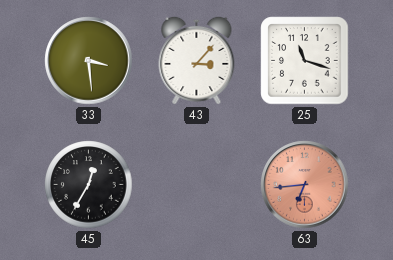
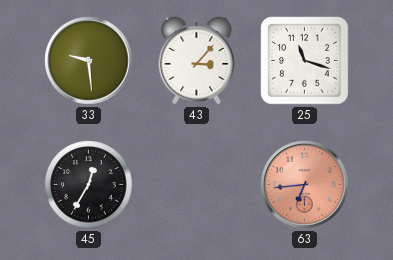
33: 3:29 -> 9:29
